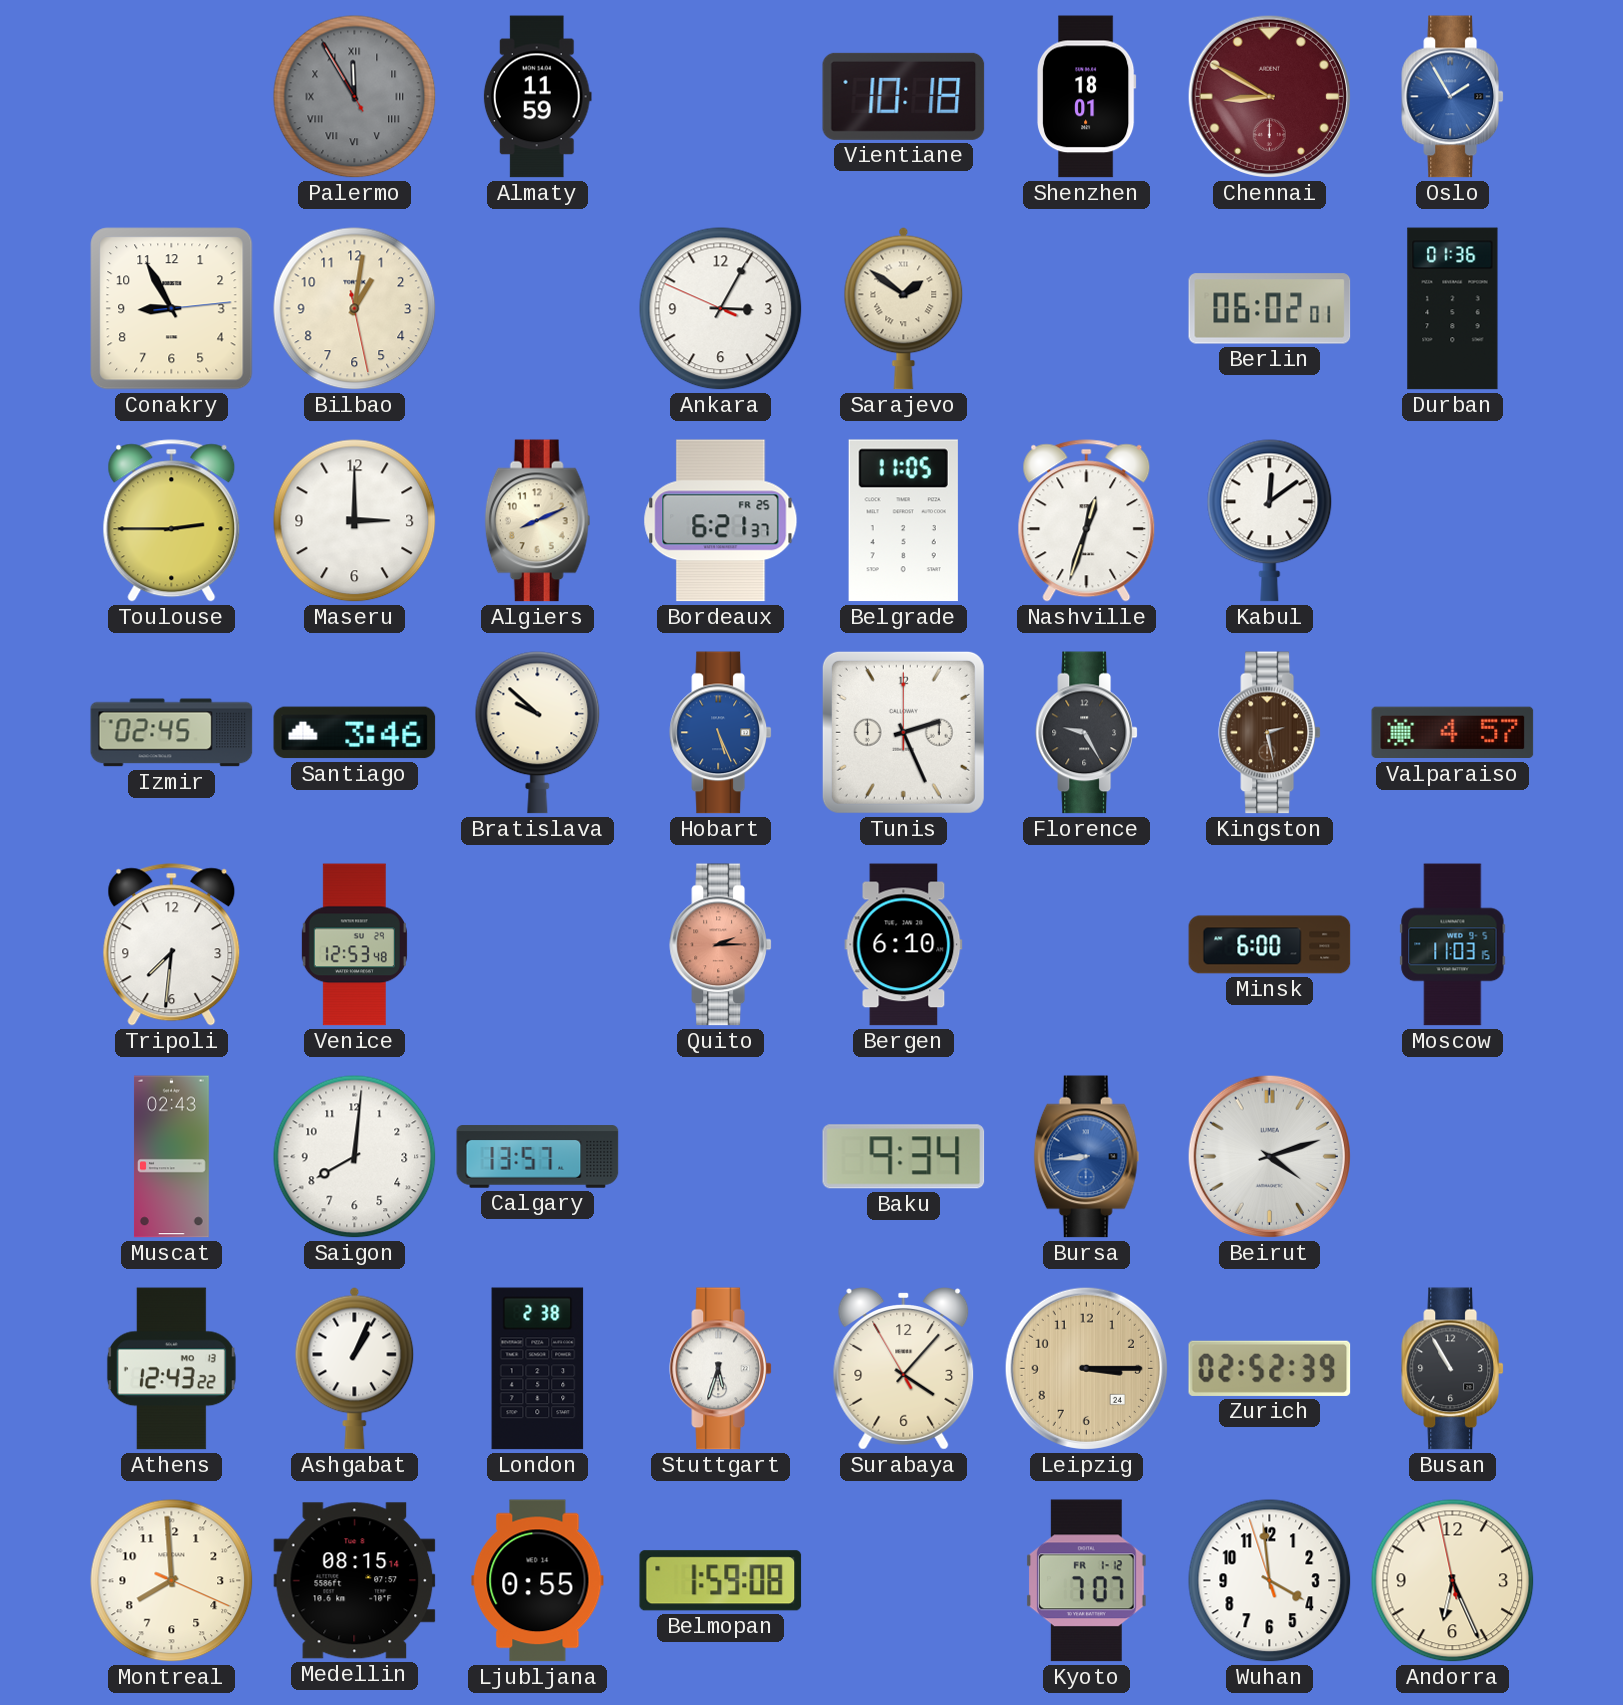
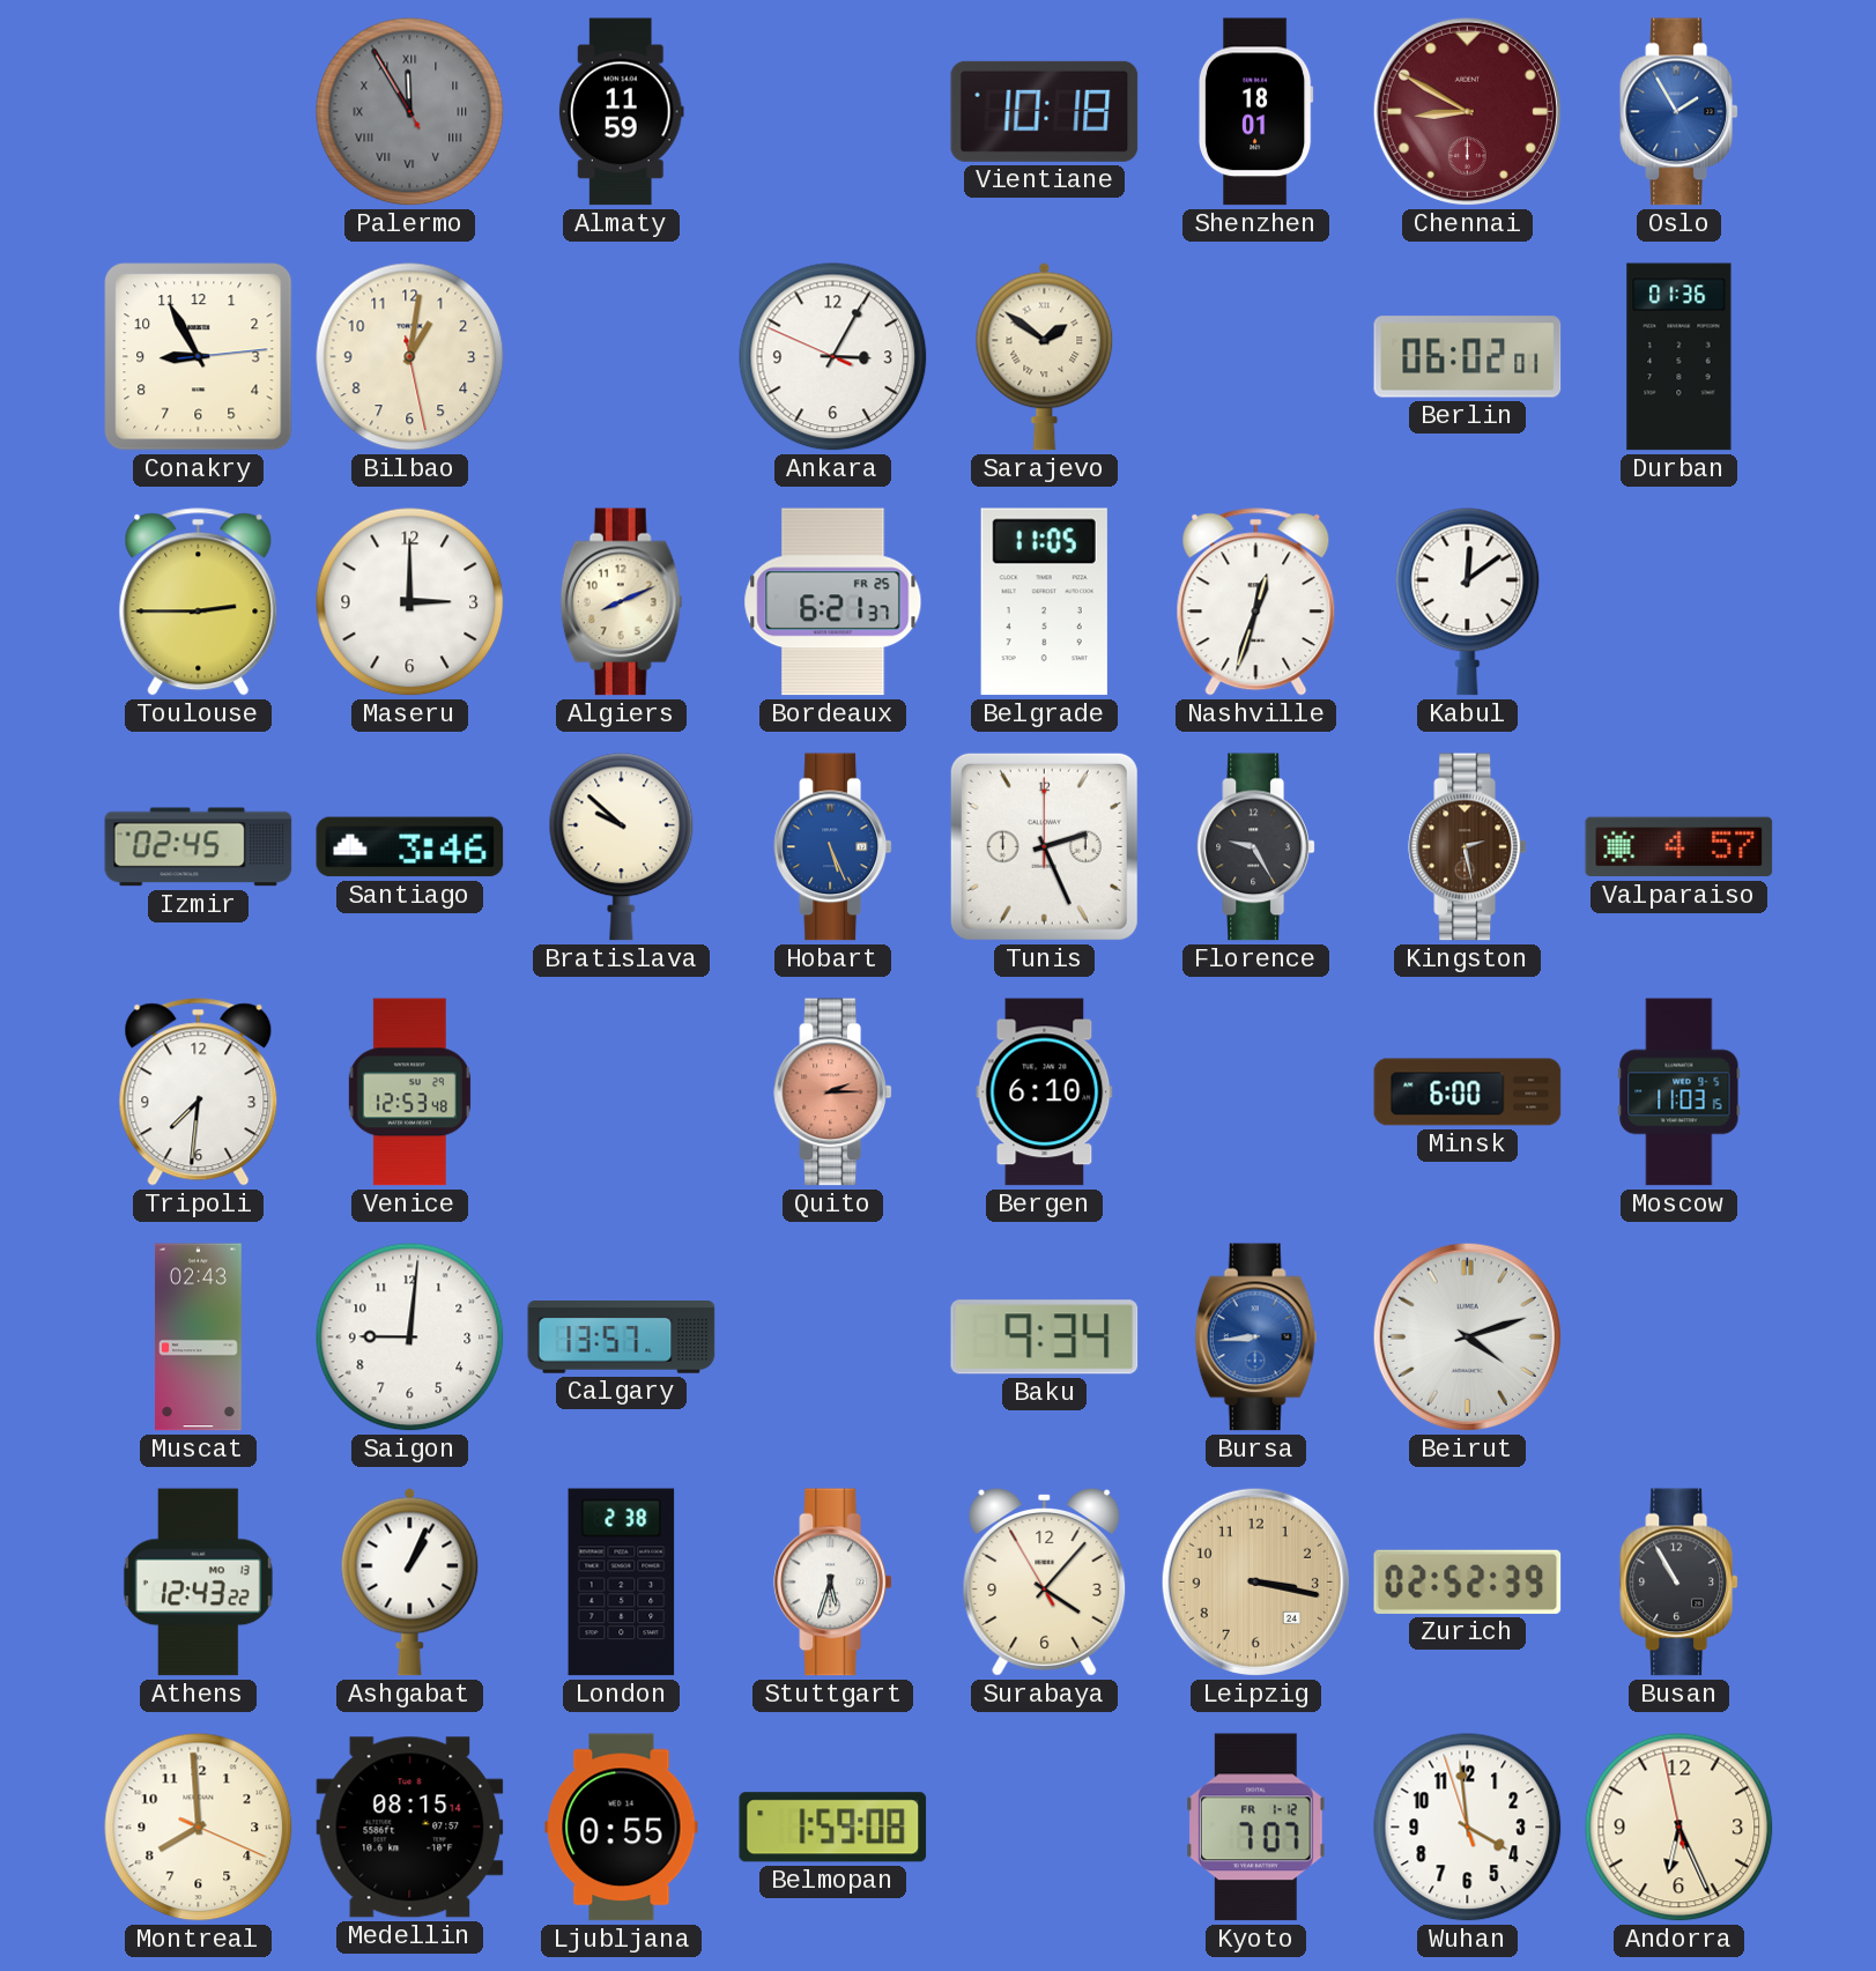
Saigon: 8:01 -> 9:01
Leipzig: 3:15 -> 3:17
